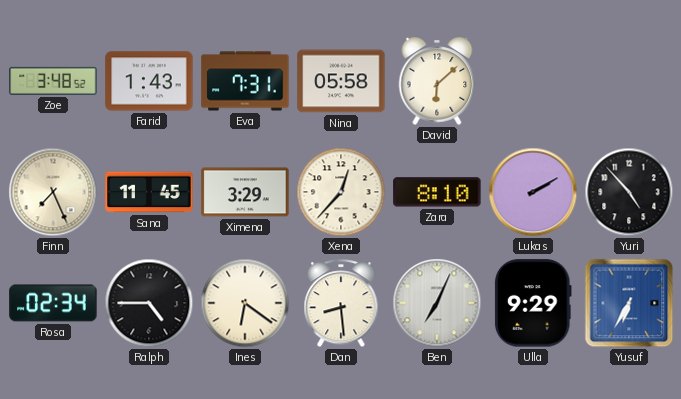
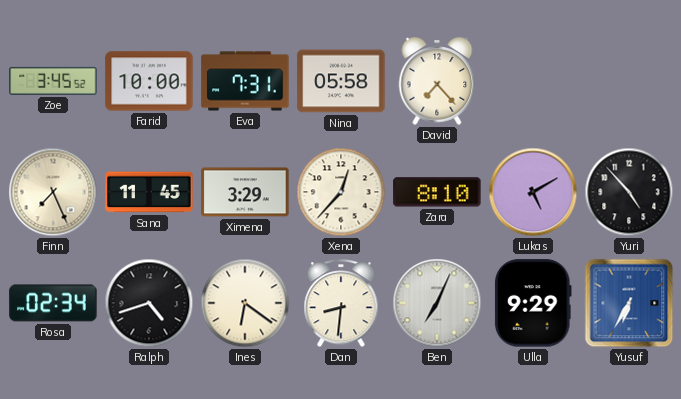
Zoe: 3:48 -> 3:45
Farid: 1:43 -> 10:00
David: 6:08 -> 7:23
Lukas: 2:10 -> 5:10
Ralph: 4:45 -> 4:42
Dan: 8:29 -> 8:31
